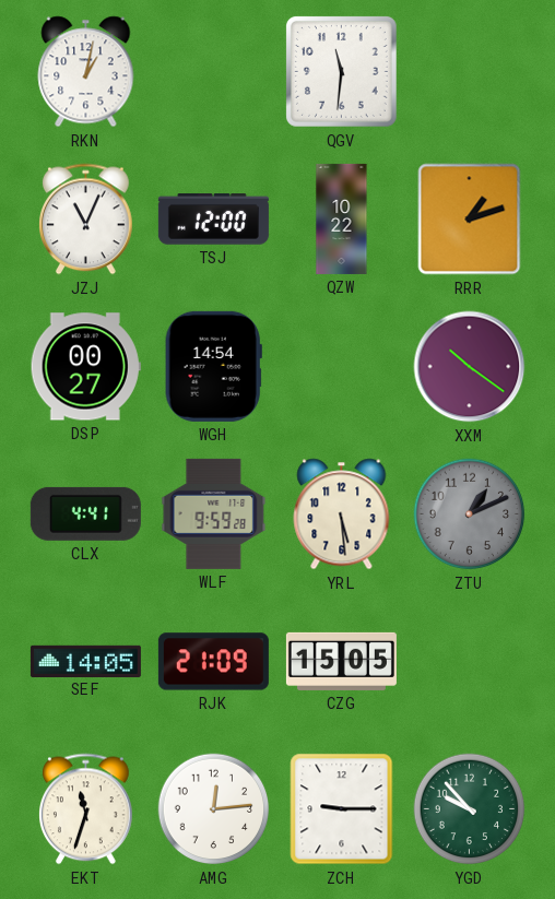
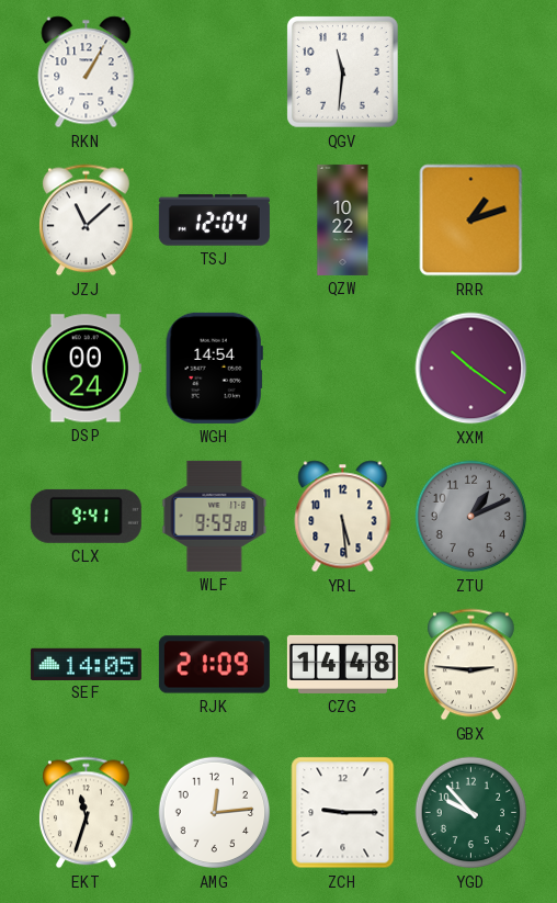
RKN: 1:02 -> 1:05
JZJ: 11:04 -> 11:08
TSJ: 12:00 -> 12:04
DSP: 00:27 -> 00:24
CLX: 4:41 -> 9:41
CZG: 15:05 -> 14:48
GBX: none -> 2:46
